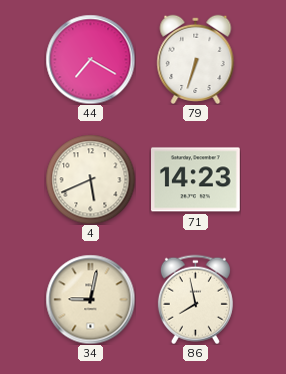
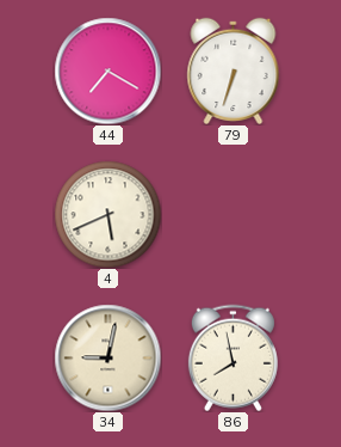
71: 14:23 -> none
